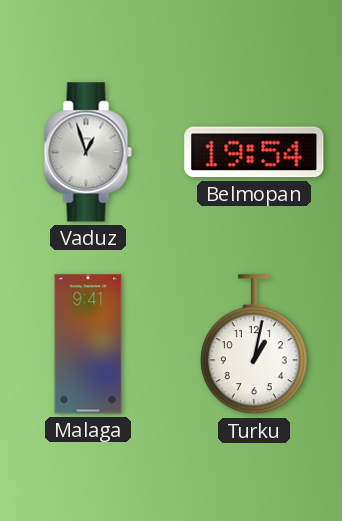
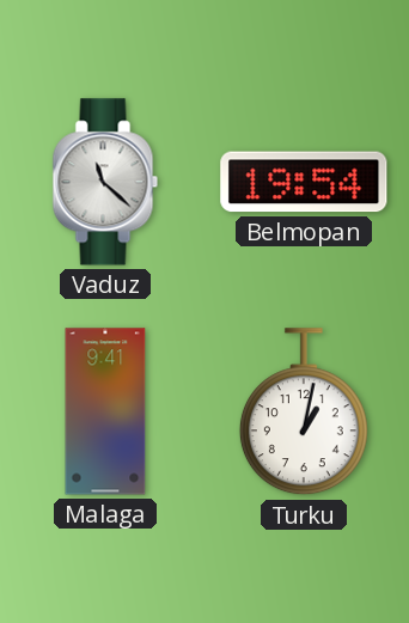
Vaduz: 12:57 -> 11:22
